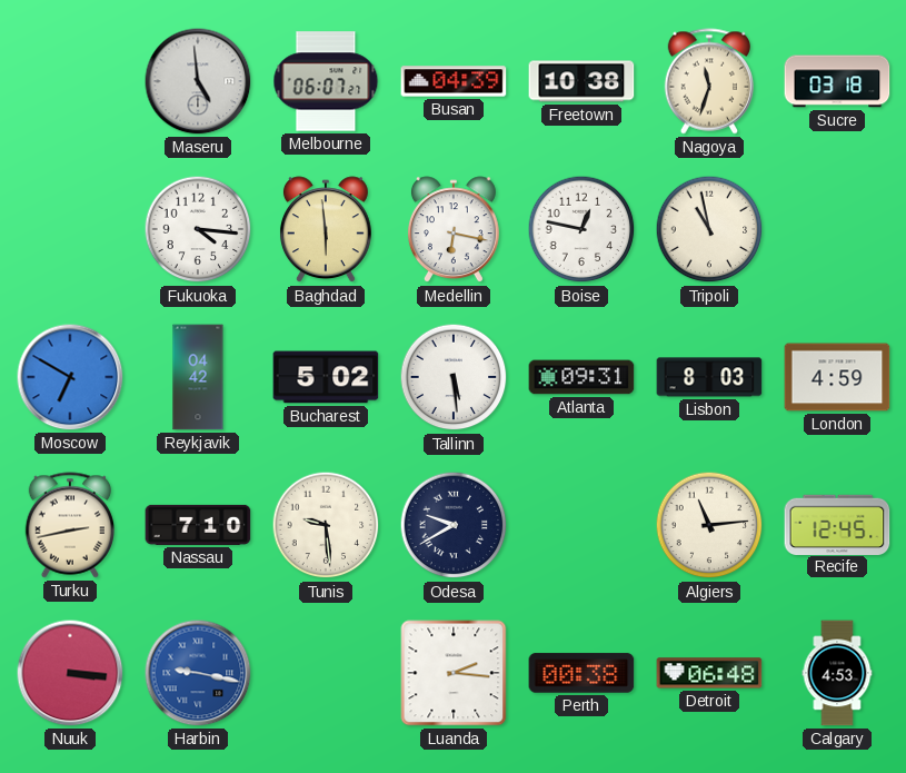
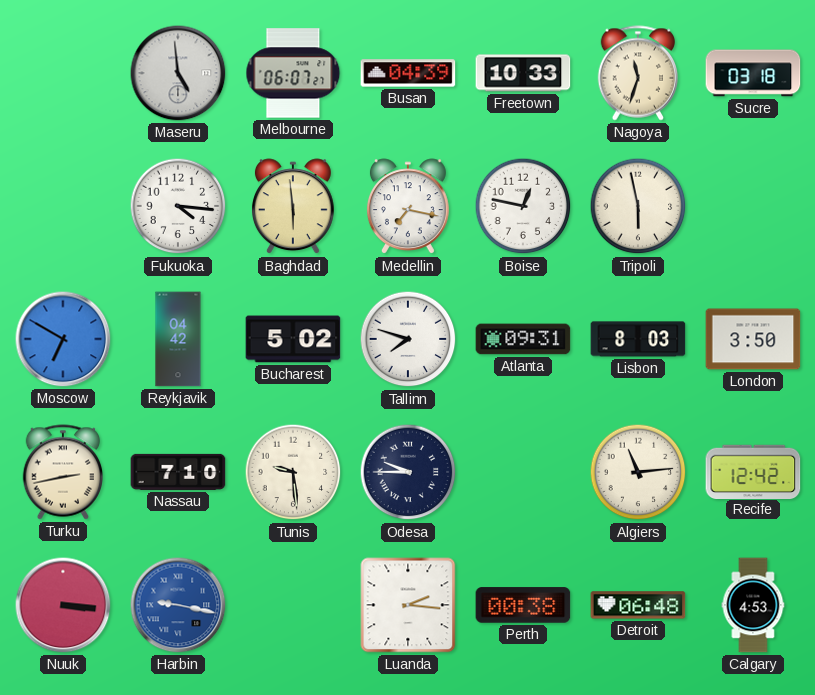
Freetown: 10:38 -> 10:33
Medellin: 6:17 -> 7:17
Tripoli: 10:58 -> 5:58
Tallinn: 5:29 -> 7:48
London: 4:59 -> 3:50
Odesa: 9:40 -> 9:45
Recife: 12:45 -> 12:42
